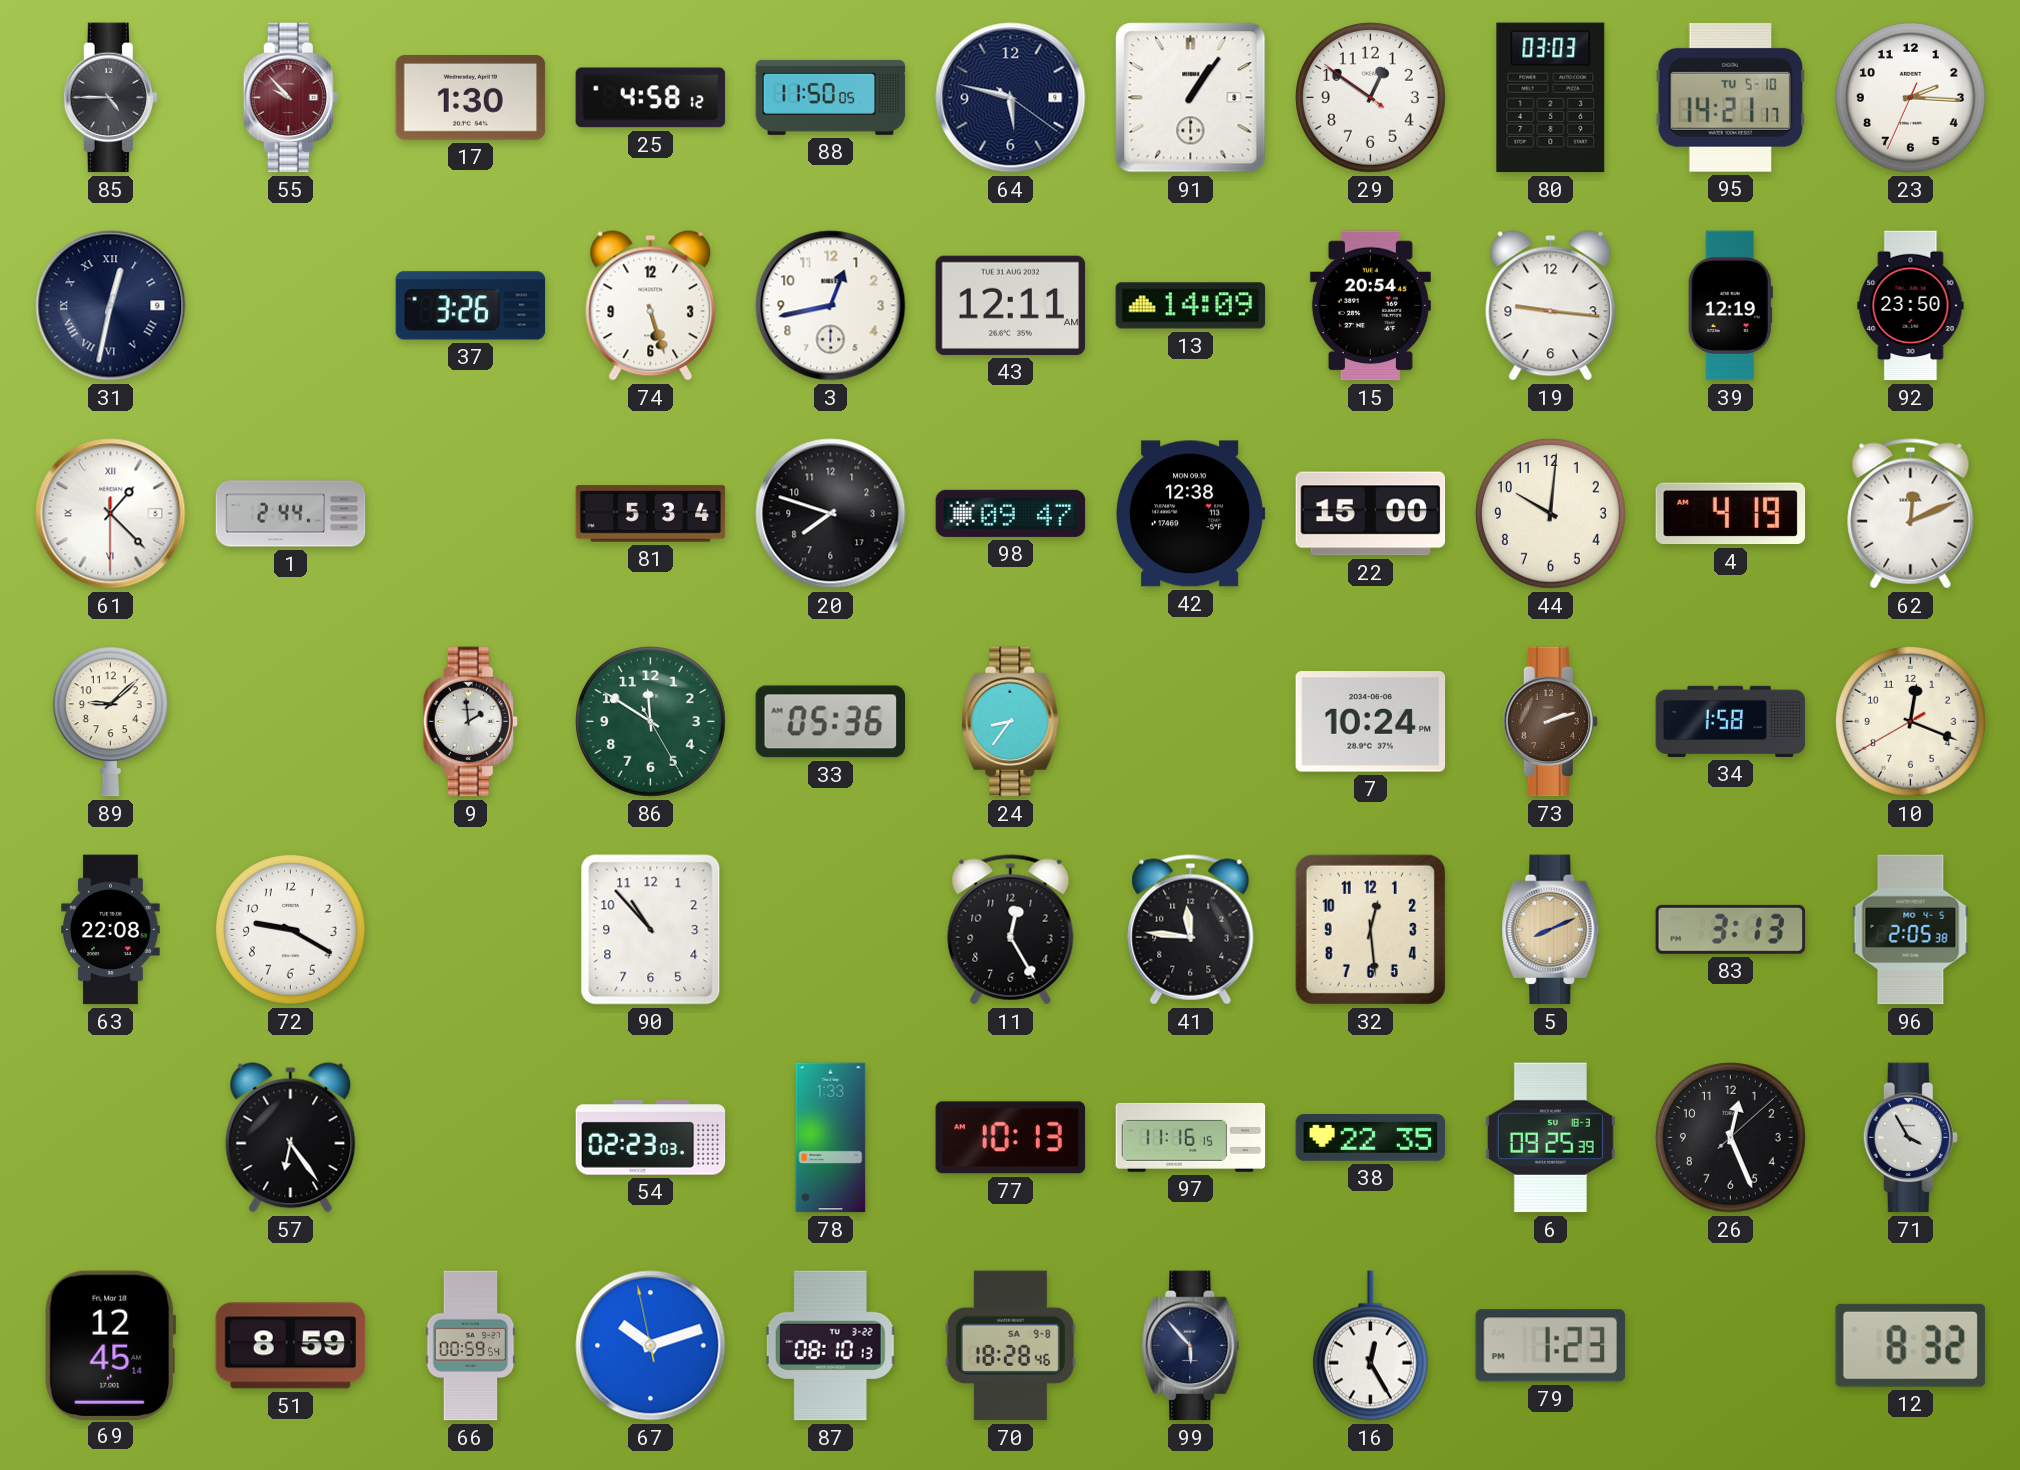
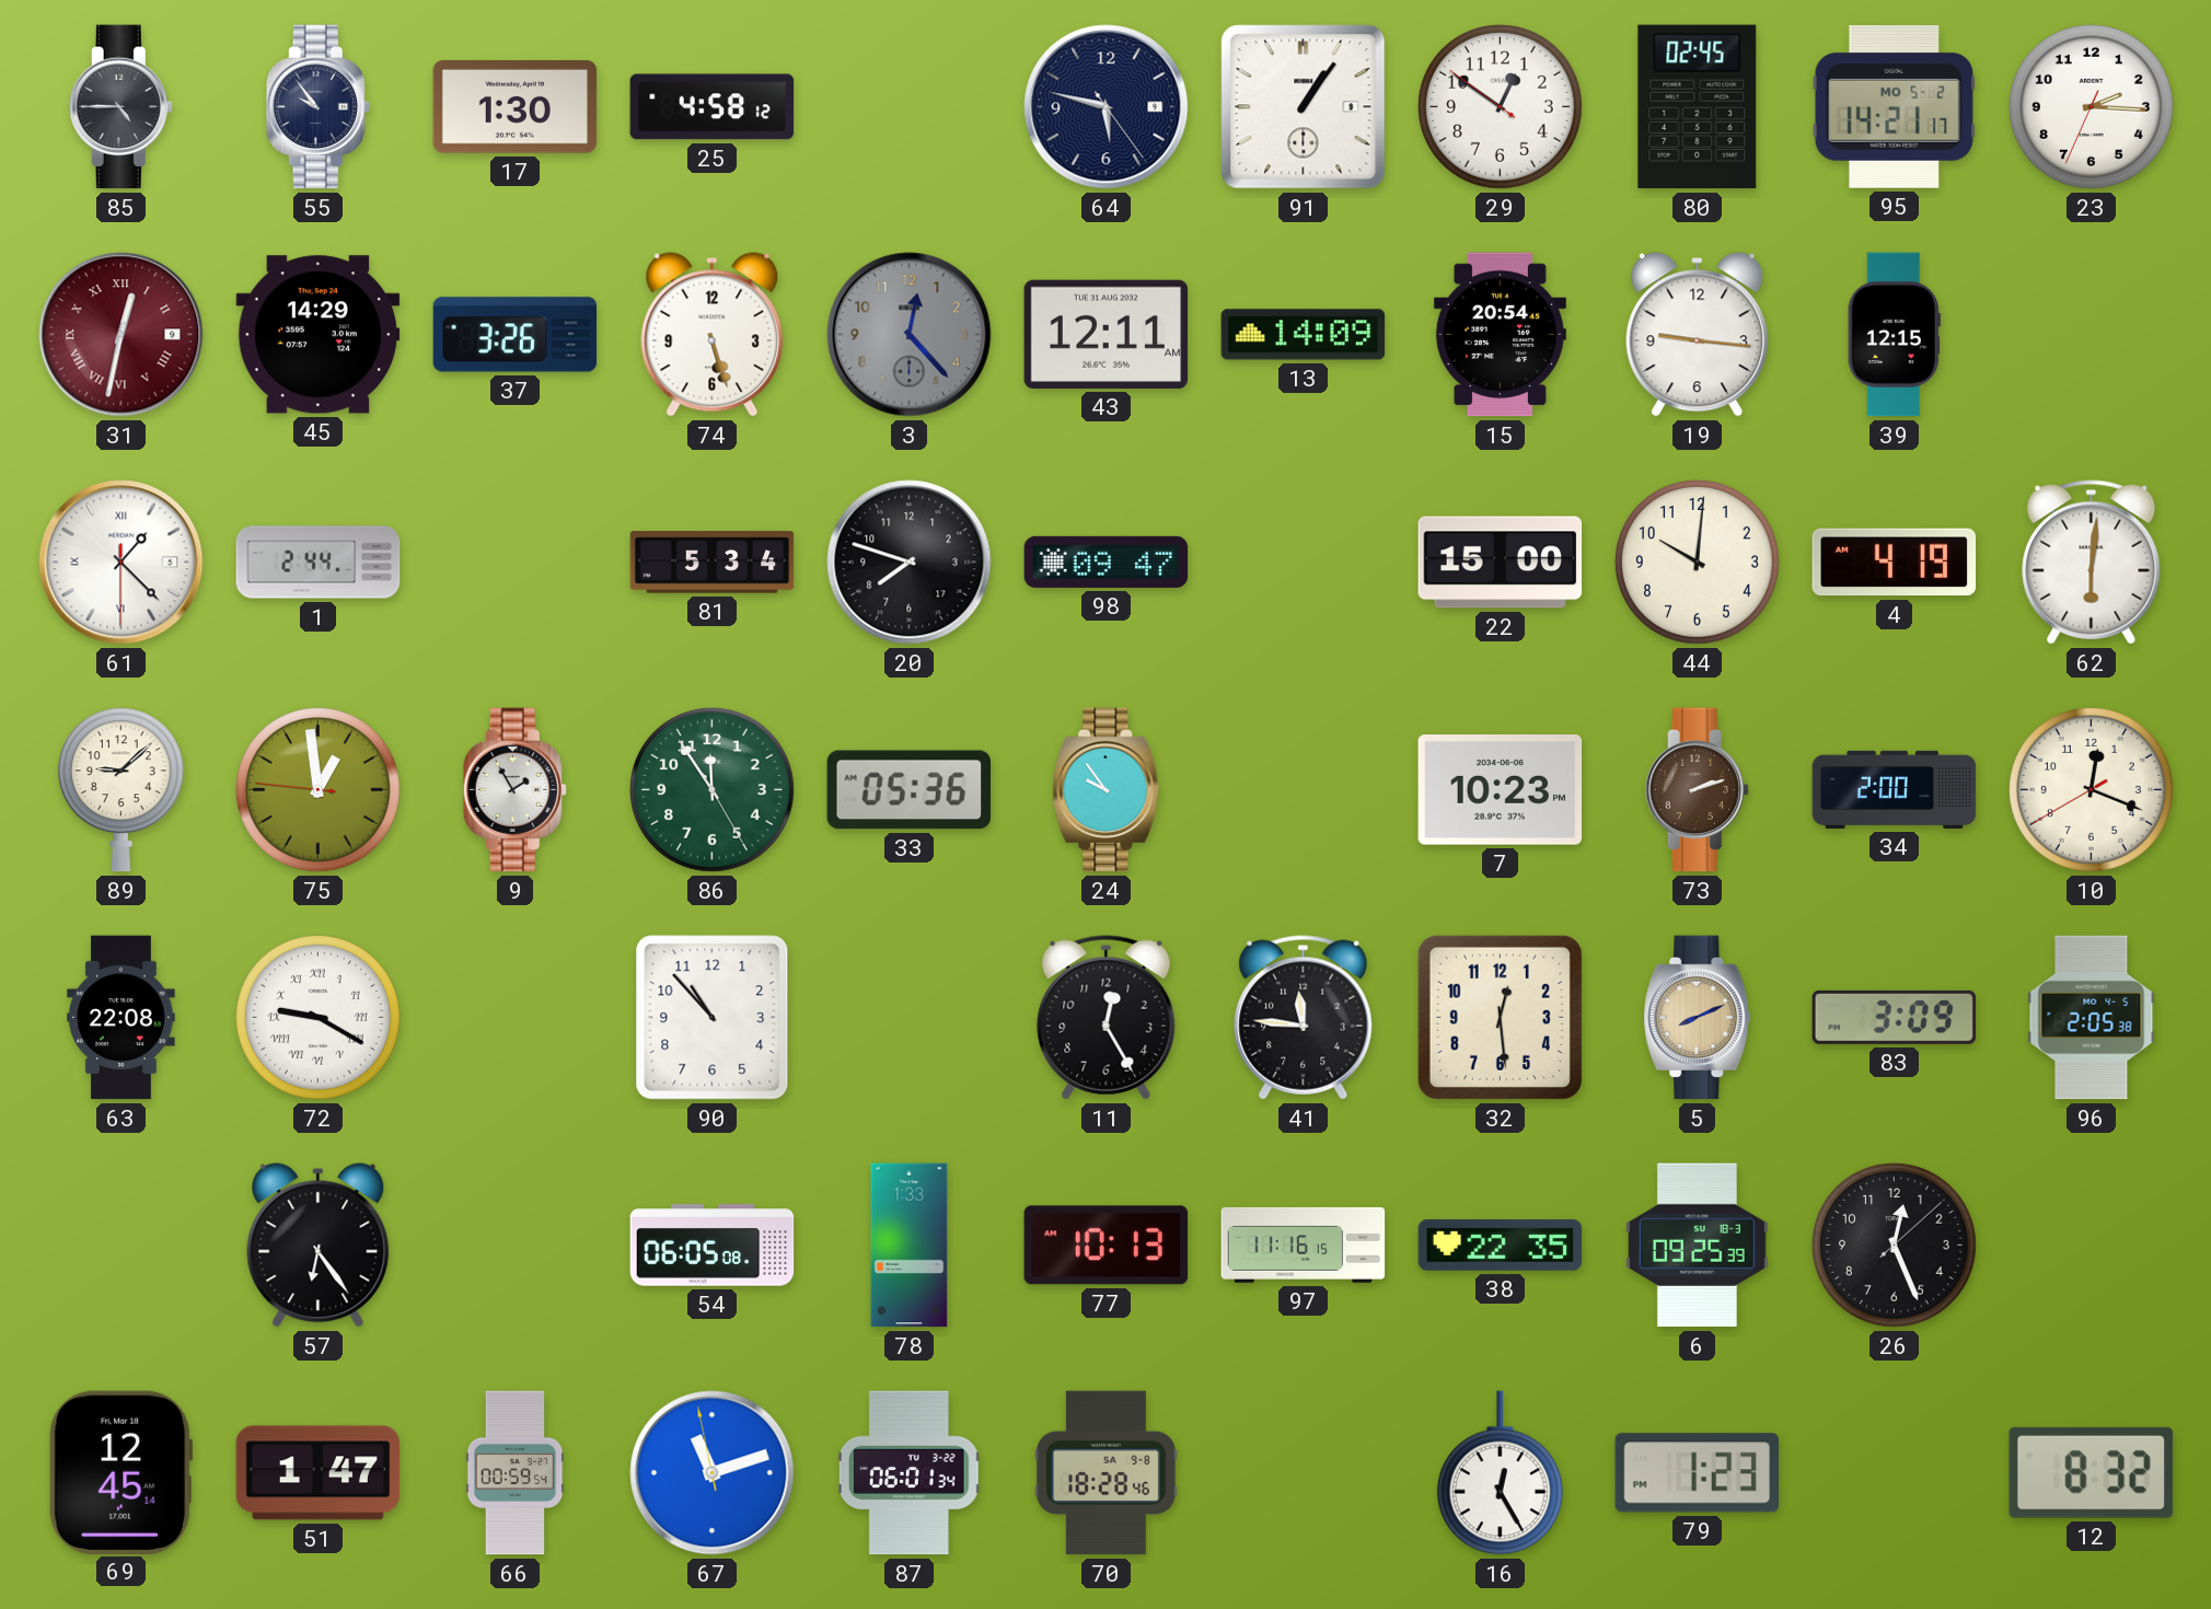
55: 9:53 -> 9:54
55 dial: burgundy -> navy
88: 11:50 -> none
64: 5:47:21 -> 5:47:24
80: 03:03 -> 02:45
95 date: TU 5-10 -> MO 5-2
31 dial: navy -> burgundy
45: none -> 14:29
3: 12:43 -> 12:23
3 dial: white -> grey
39: 12:19 -> 12:15
92: 23:50 -> none
42: 12:38 -> none
62: 12:11 -> 6:01
75: none -> 12:58
9: 1:59 -> 1:55
86: 11:50 -> 11:54
24: 8:36 -> 9:54
7: 10:24 -> 10:23
34: 1:58 -> 2:00
72 numerals: Arabic -> Roman
83: 3:13 -> 3:09
54: 02:23 -> 06:05
71: 3:55 -> none
51: 8:59 -> 1:47
67: 10:11 -> 11:11
87: 08:10 -> 06:01
99: 5:53 -> none
